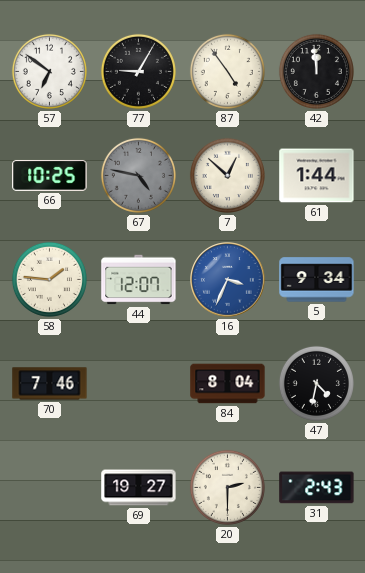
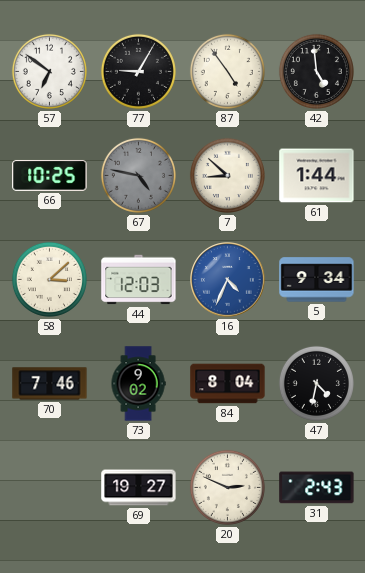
42: 11:59 -> 4:59
7: 12:52 -> 8:52
58: 1:46 -> 3:08
44: 12:07 -> 12:03
16: 3:34 -> 4:34
73: none -> 9:02
20: 2:30 -> 2:49
